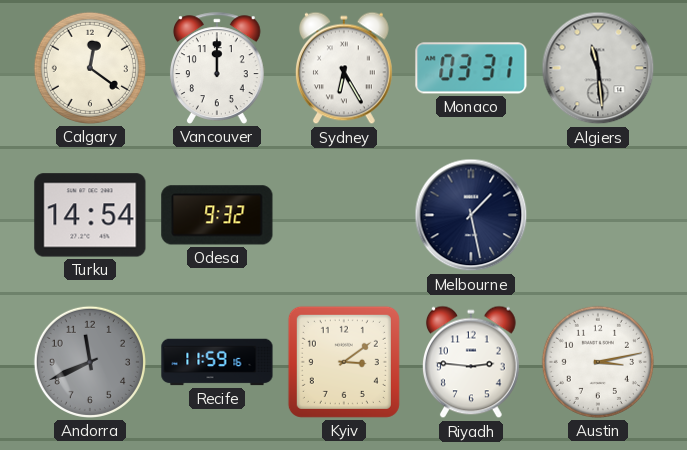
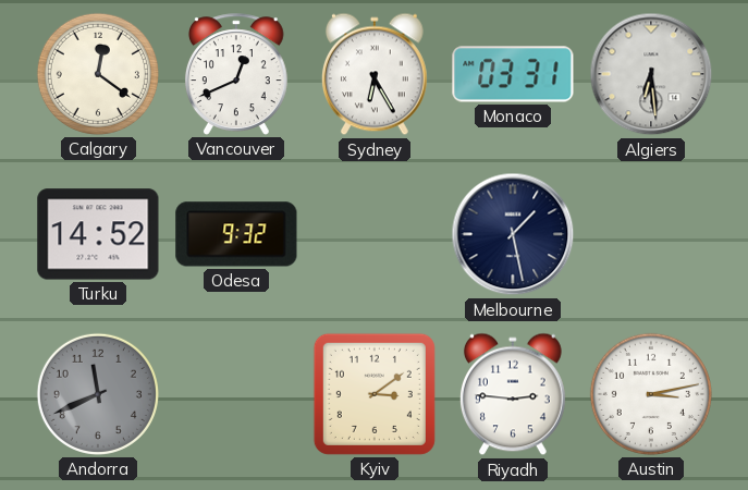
Vancouver: 12:00 -> 12:41
Algiers: 11:29 -> 6:29
Turku: 14:54 -> 14:52
Recife: 11:59 -> none
